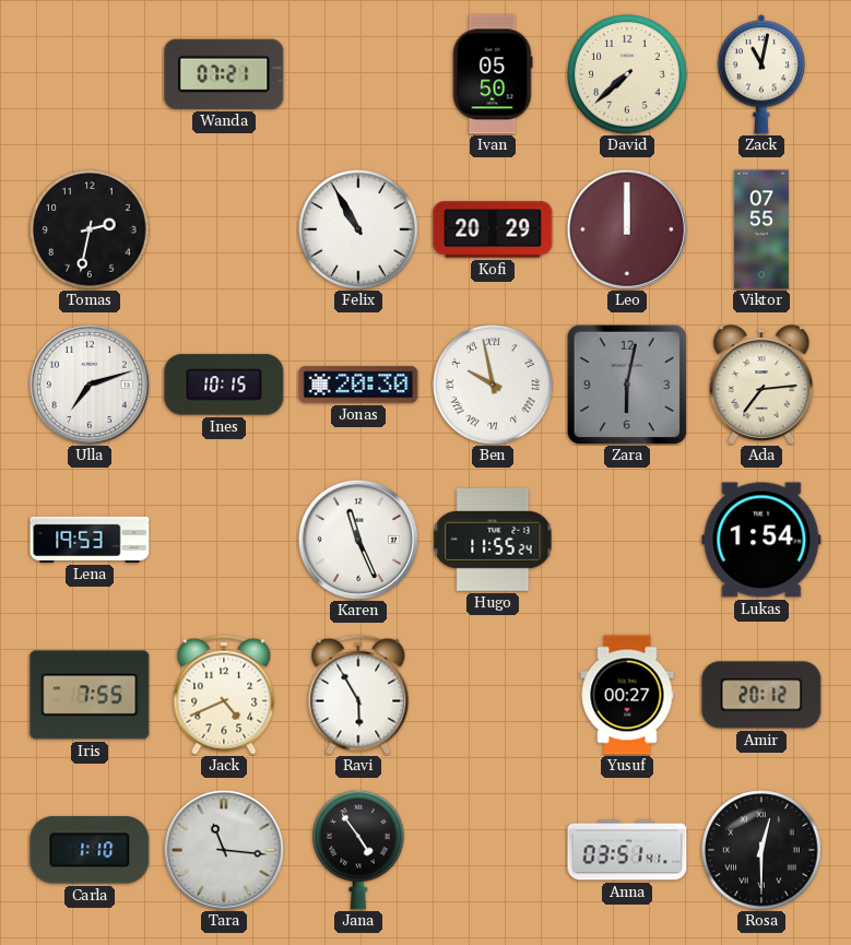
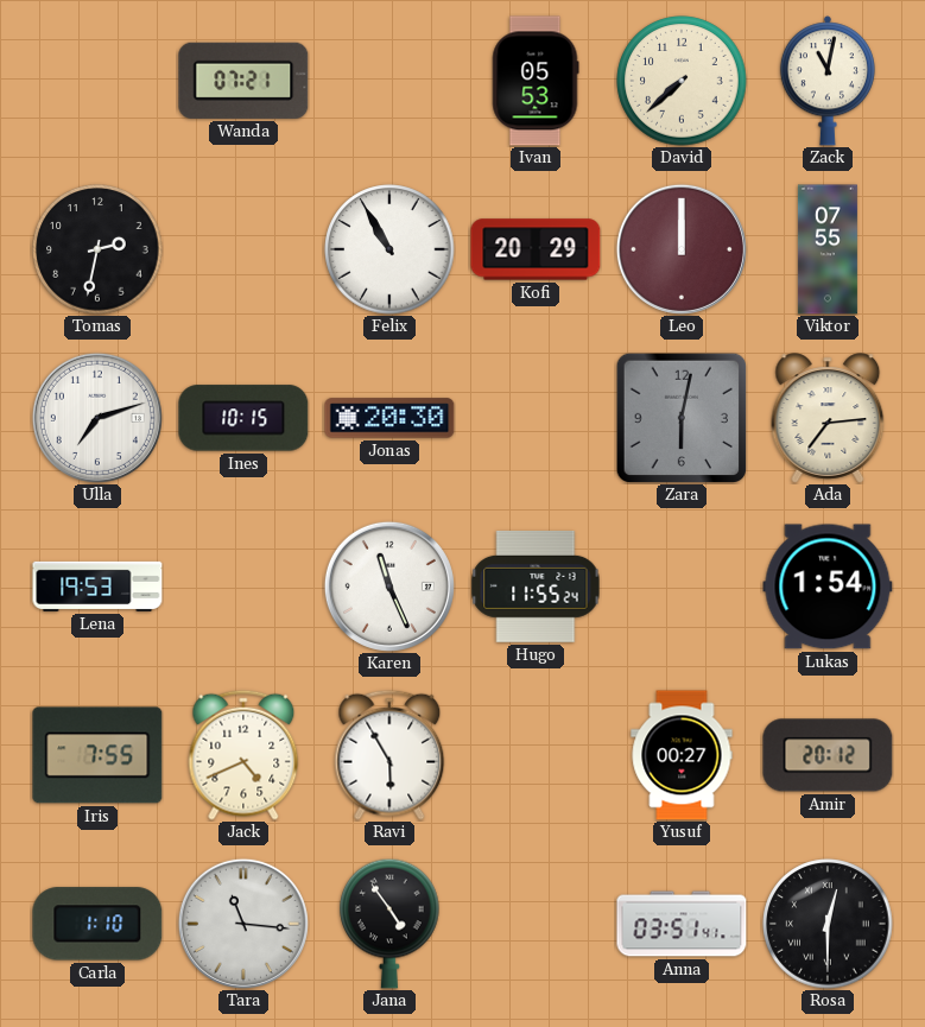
Ivan: 05:50 -> 05:53
Ben: 9:58 -> none
